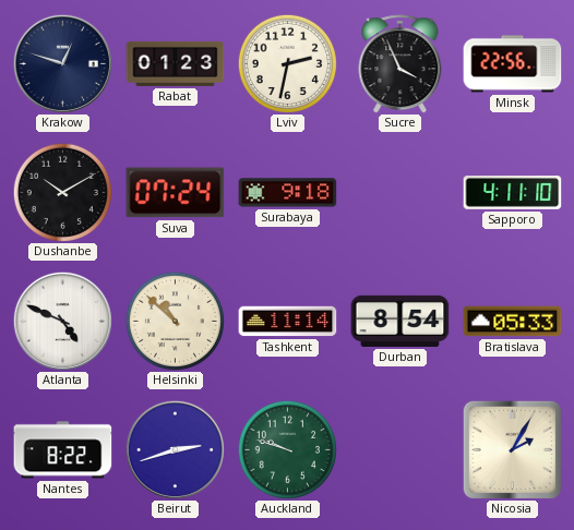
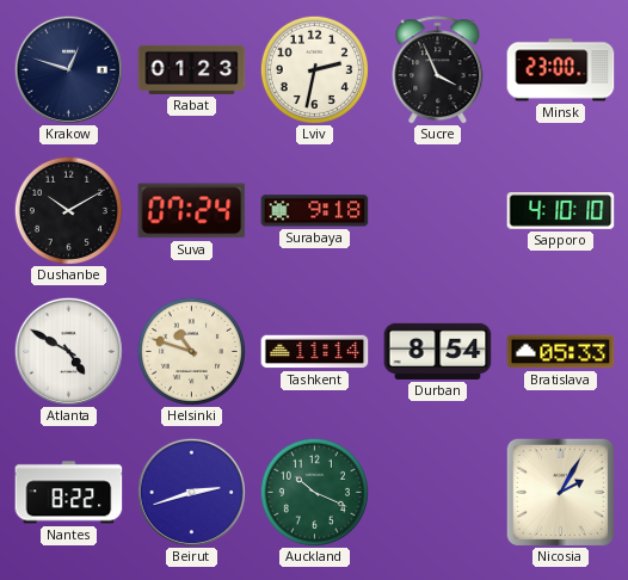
Minsk: 22:56 -> 23:00
Sapporo: 4:11 -> 4:10
Atlanta: 4:49 -> 4:50
Helsinki: 10:52 -> 10:48
Auckland: 9:48 -> 10:19
